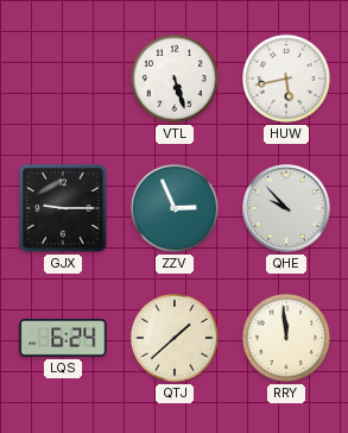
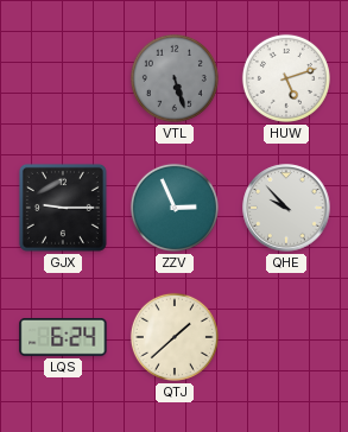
VTL dial: white -> grey
HUW: 5:43 -> 5:12
RRY: 11:59 -> none
